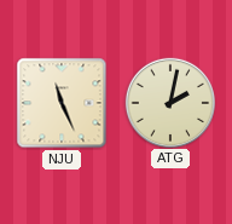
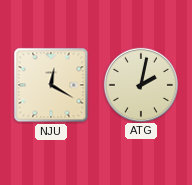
NJU: 11:26 -> 12:20
